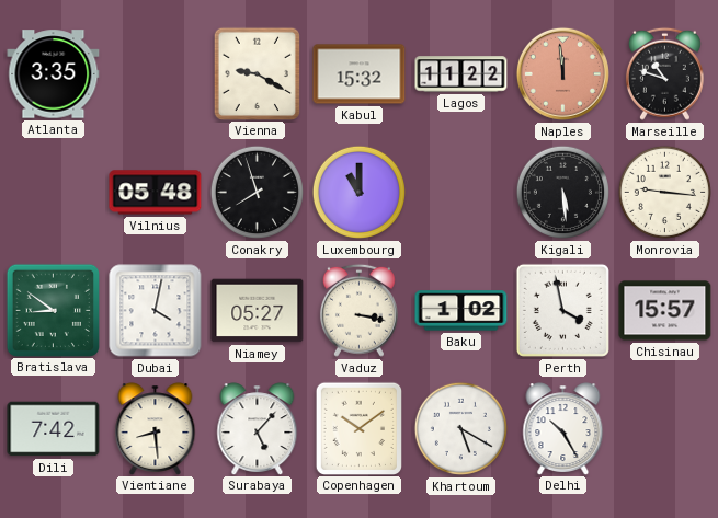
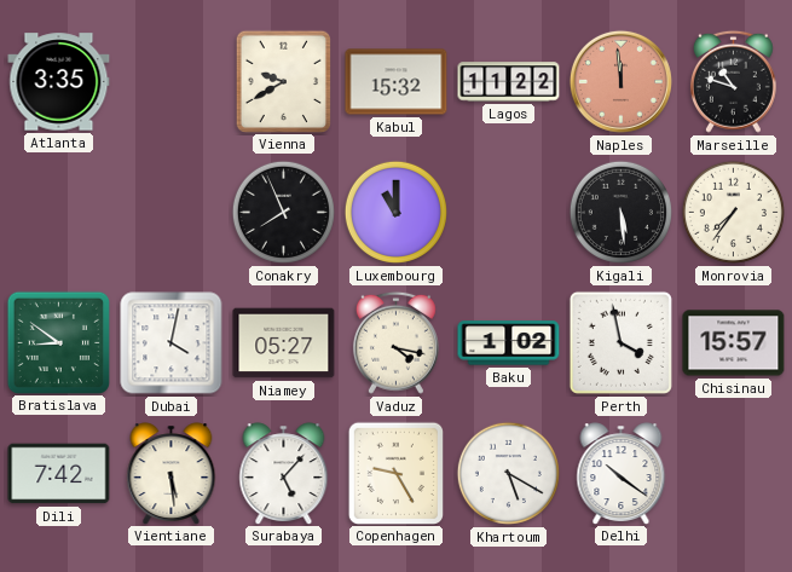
Vienna: 9:20 -> 9:40
Vilnius: 05:48 -> none
Conakry: 7:57 -> 7:56
Monrovia: 9:16 -> 7:36
Vaduz: 3:17 -> 4:17
Vientiane: 8:29 -> 5:29
Copenhagen: 10:09 -> 9:25
Delhi: 10:25 -> 10:21
